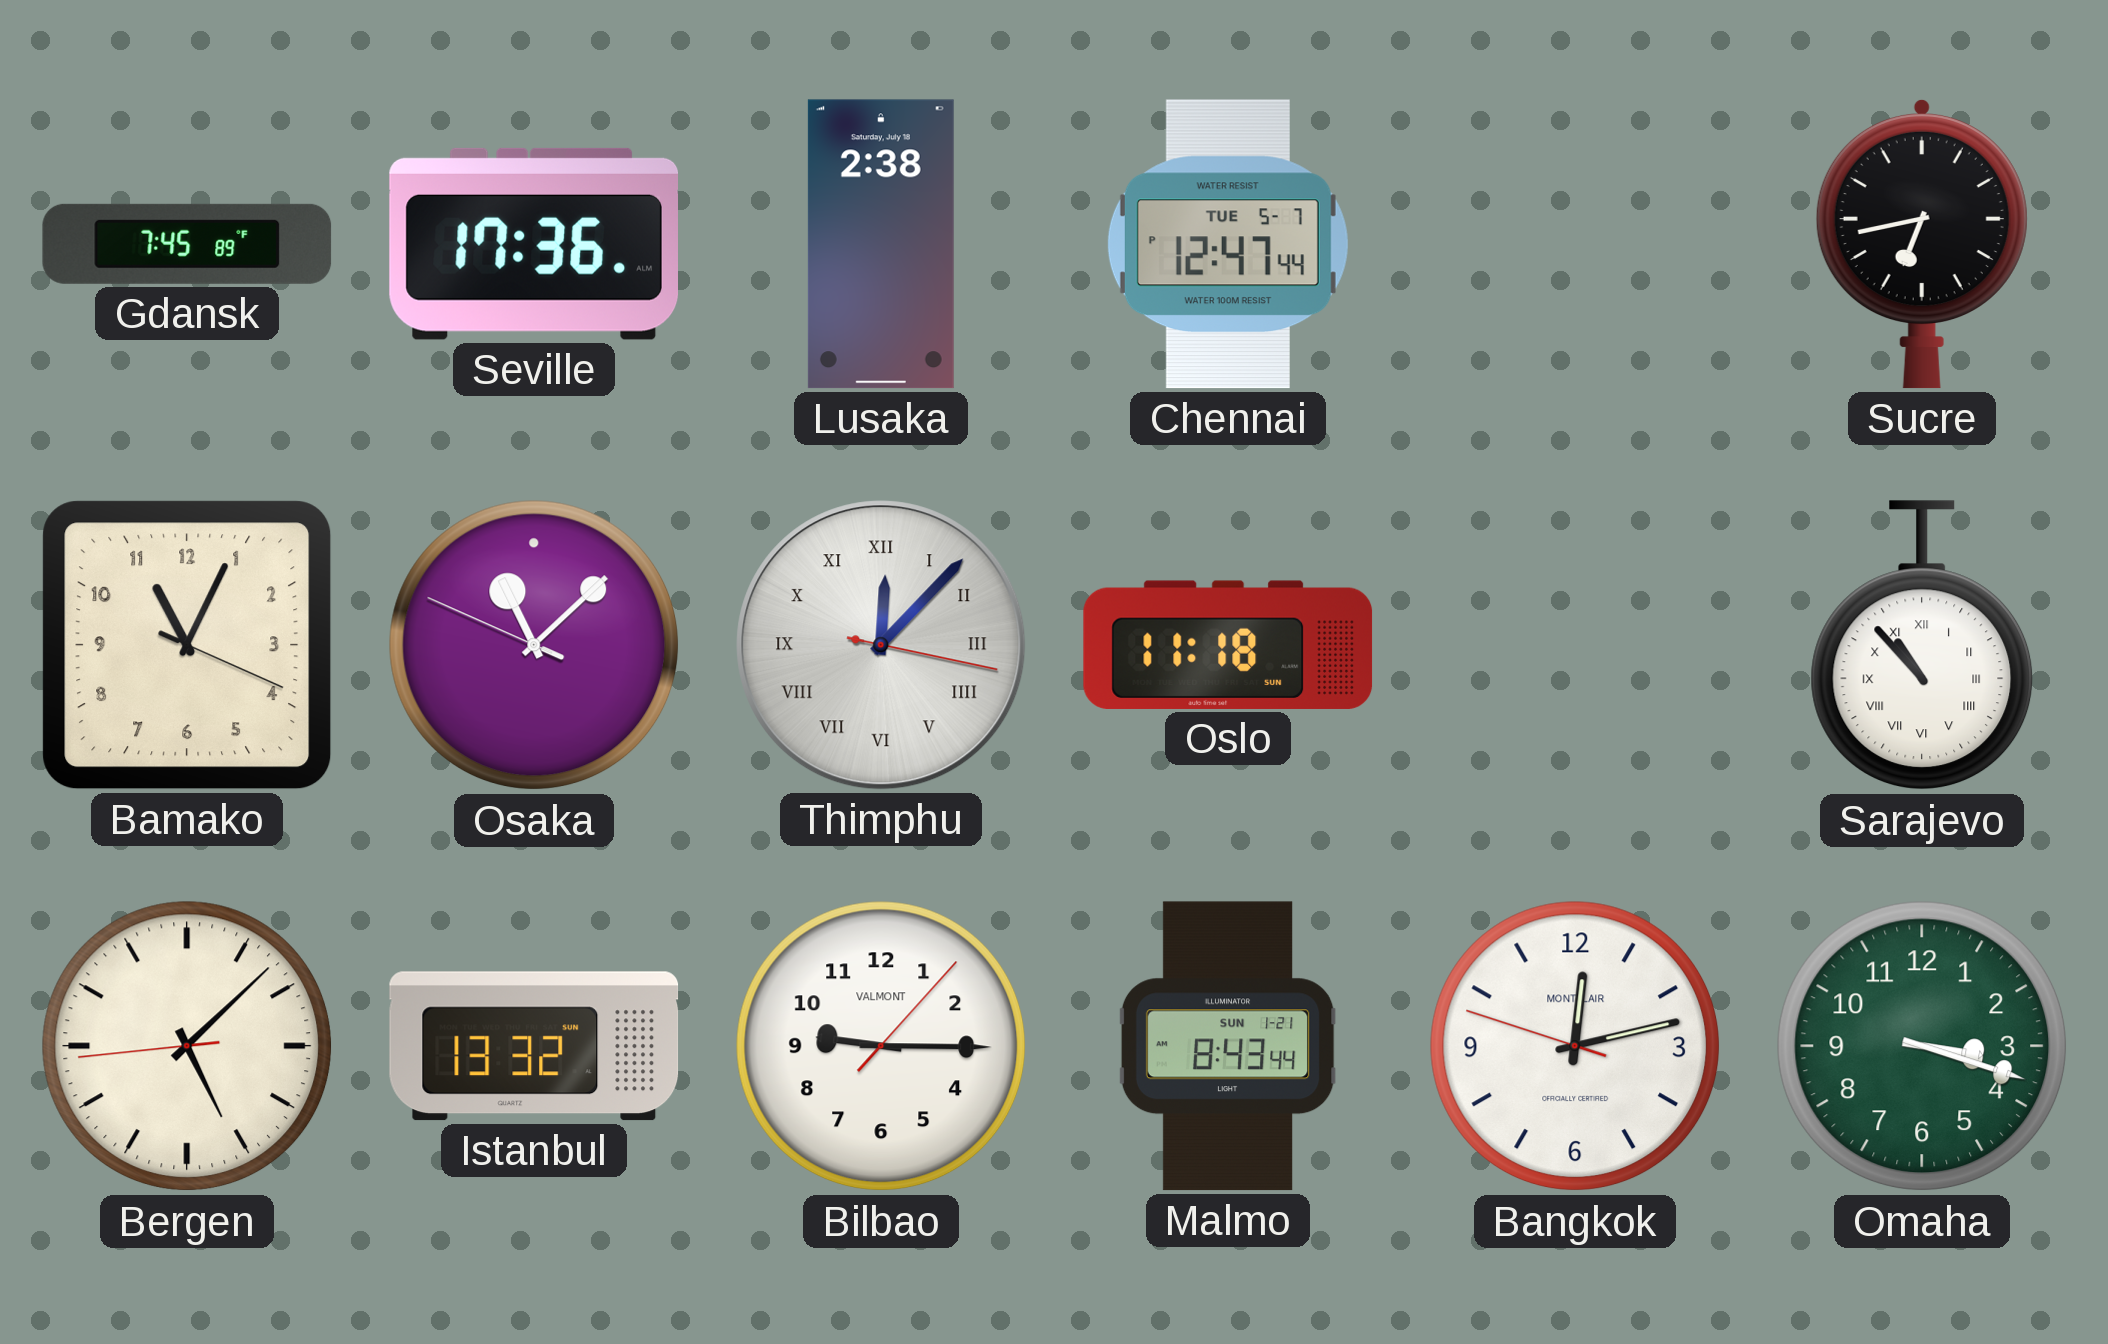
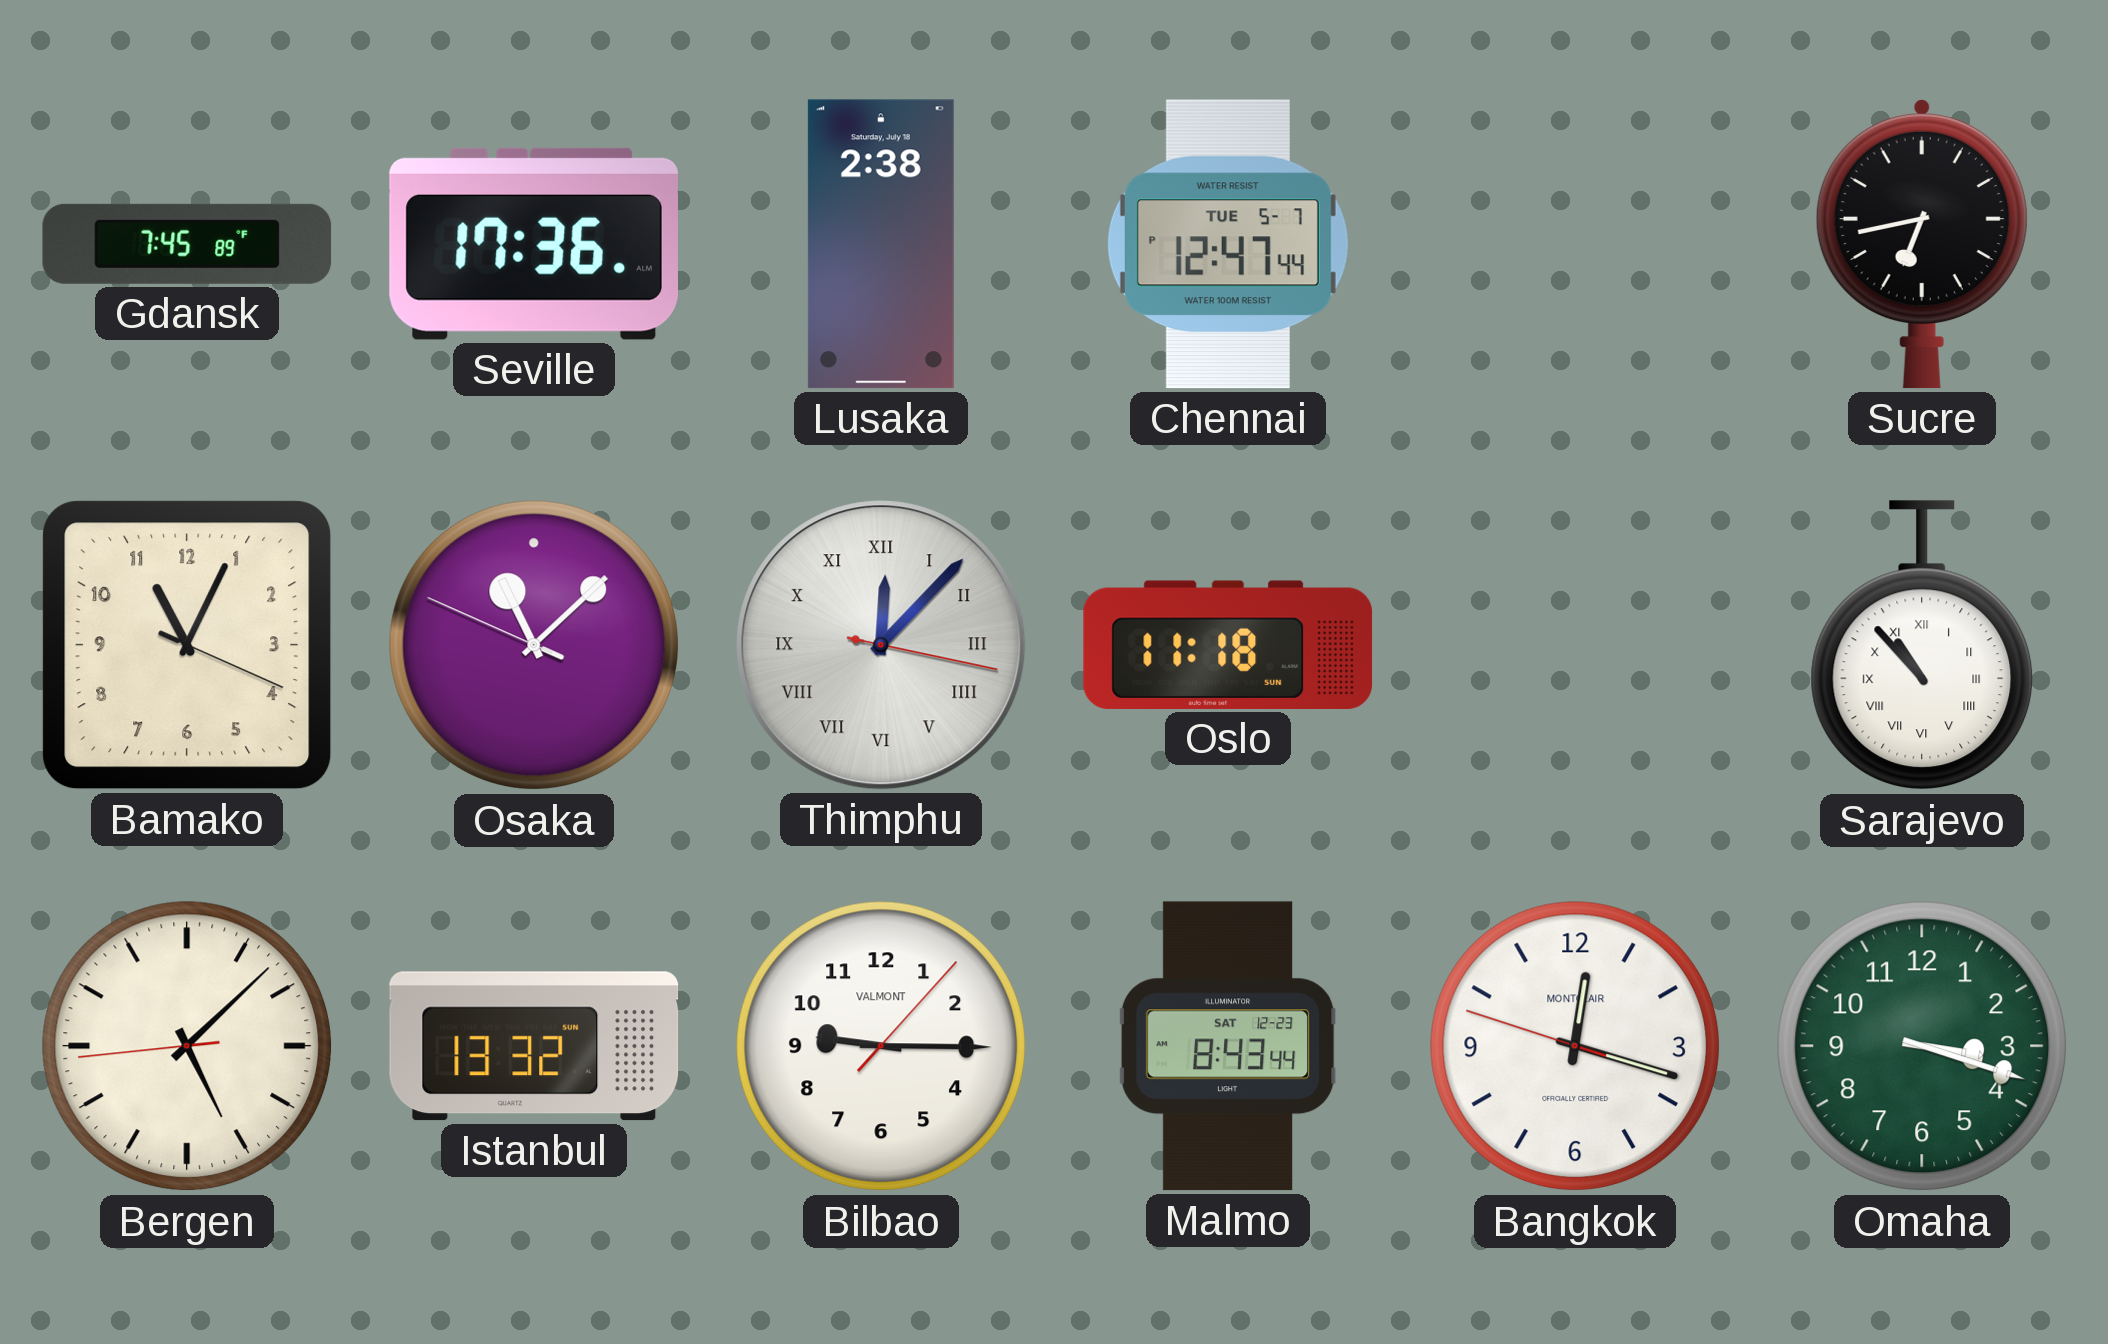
Malmo date: SUN 1-21 -> SAT 12-23
Bangkok: 12:12 -> 12:17
